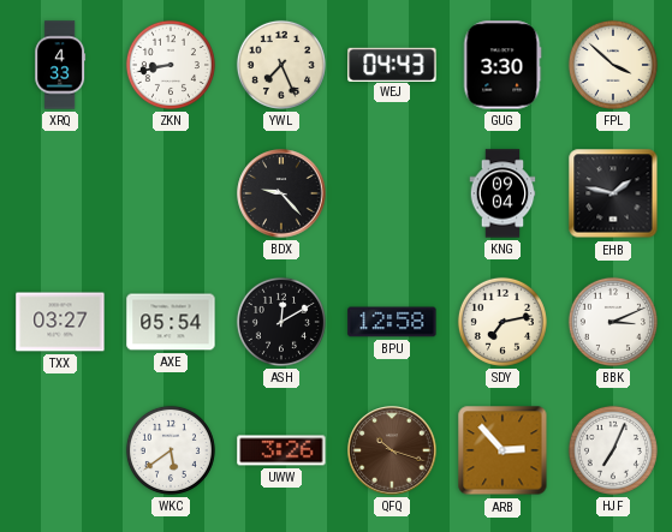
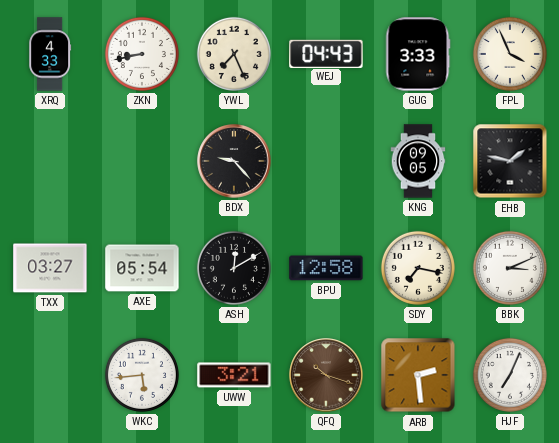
GUG: 3:30 -> 3:33
FPL: 3:52 -> 3:56
KNG: 09:04 -> 09:05
SDY: 7:13 -> 7:17
WKC: 5:39 -> 5:44
UWW: 3:26 -> 3:21
ARB: 2:53 -> 2:29
